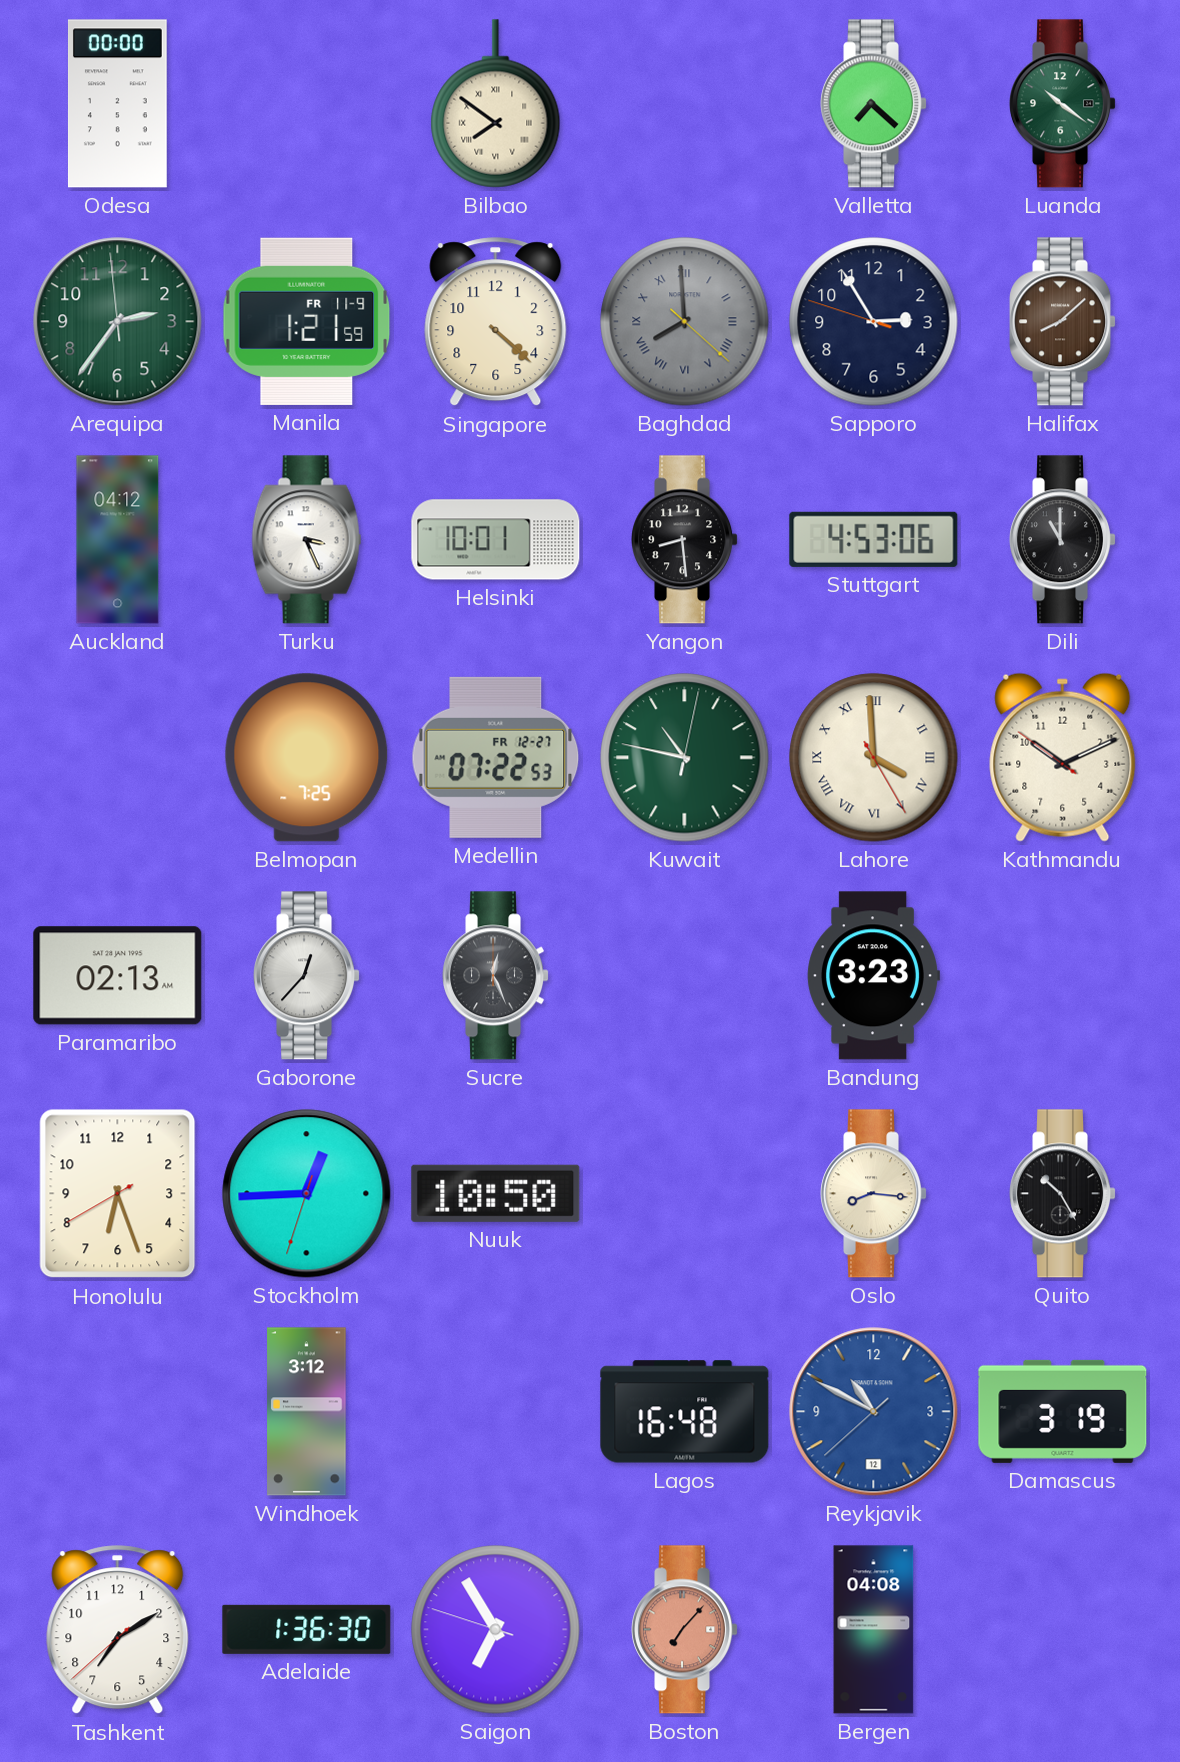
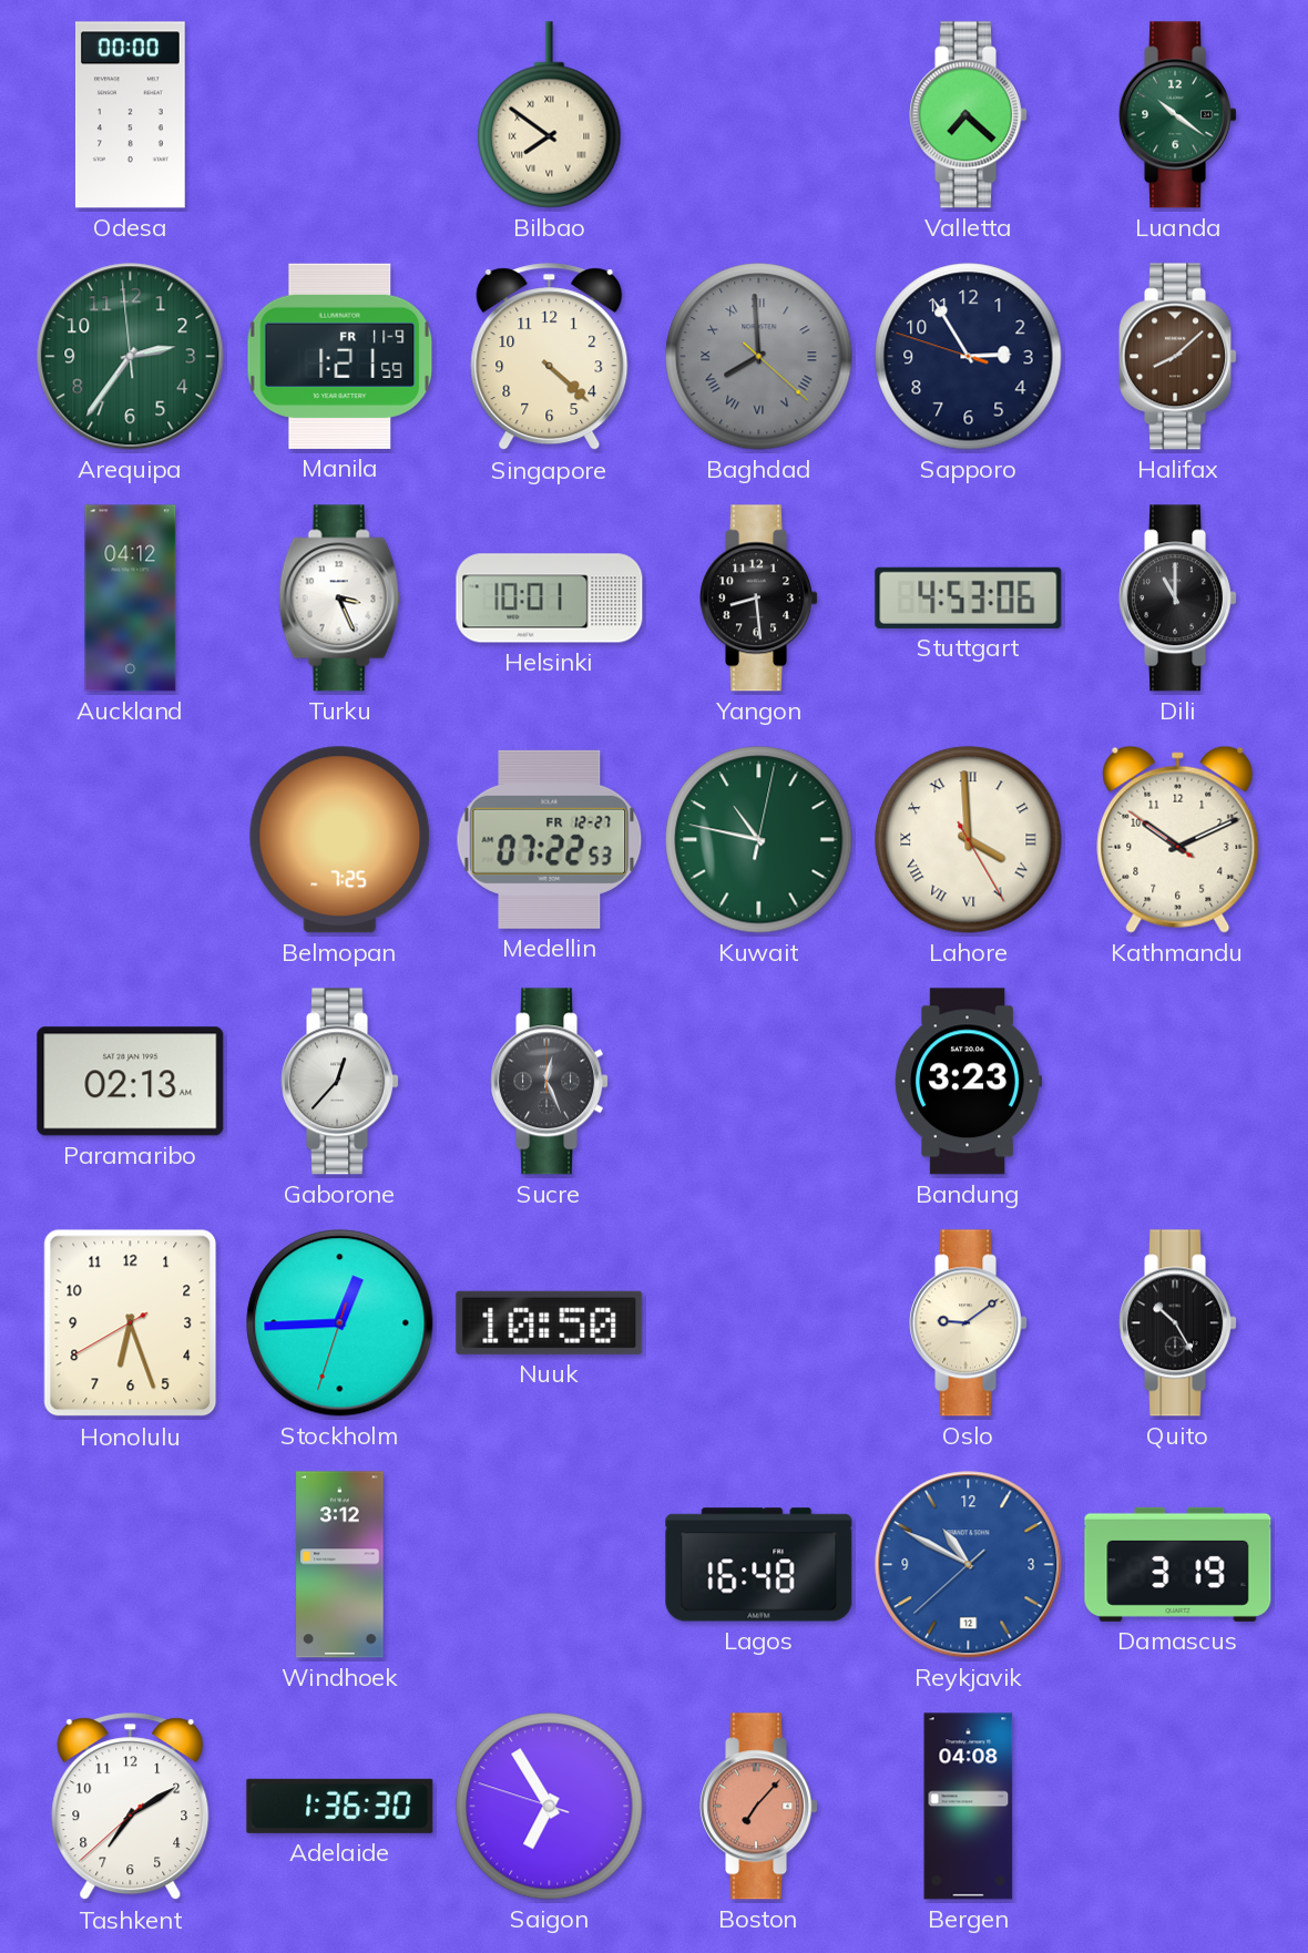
Oslo: 8:16 -> 9:09
